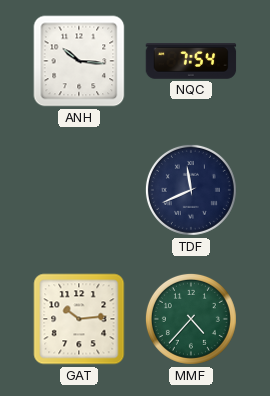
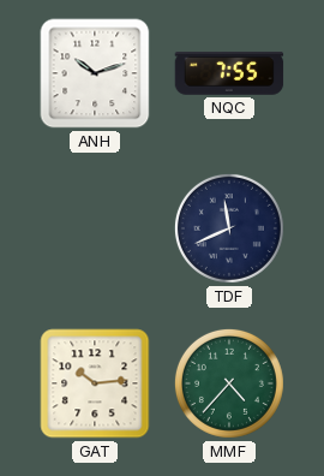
ANH: 10:16 -> 10:12
NQC: 7:54 -> 7:55
